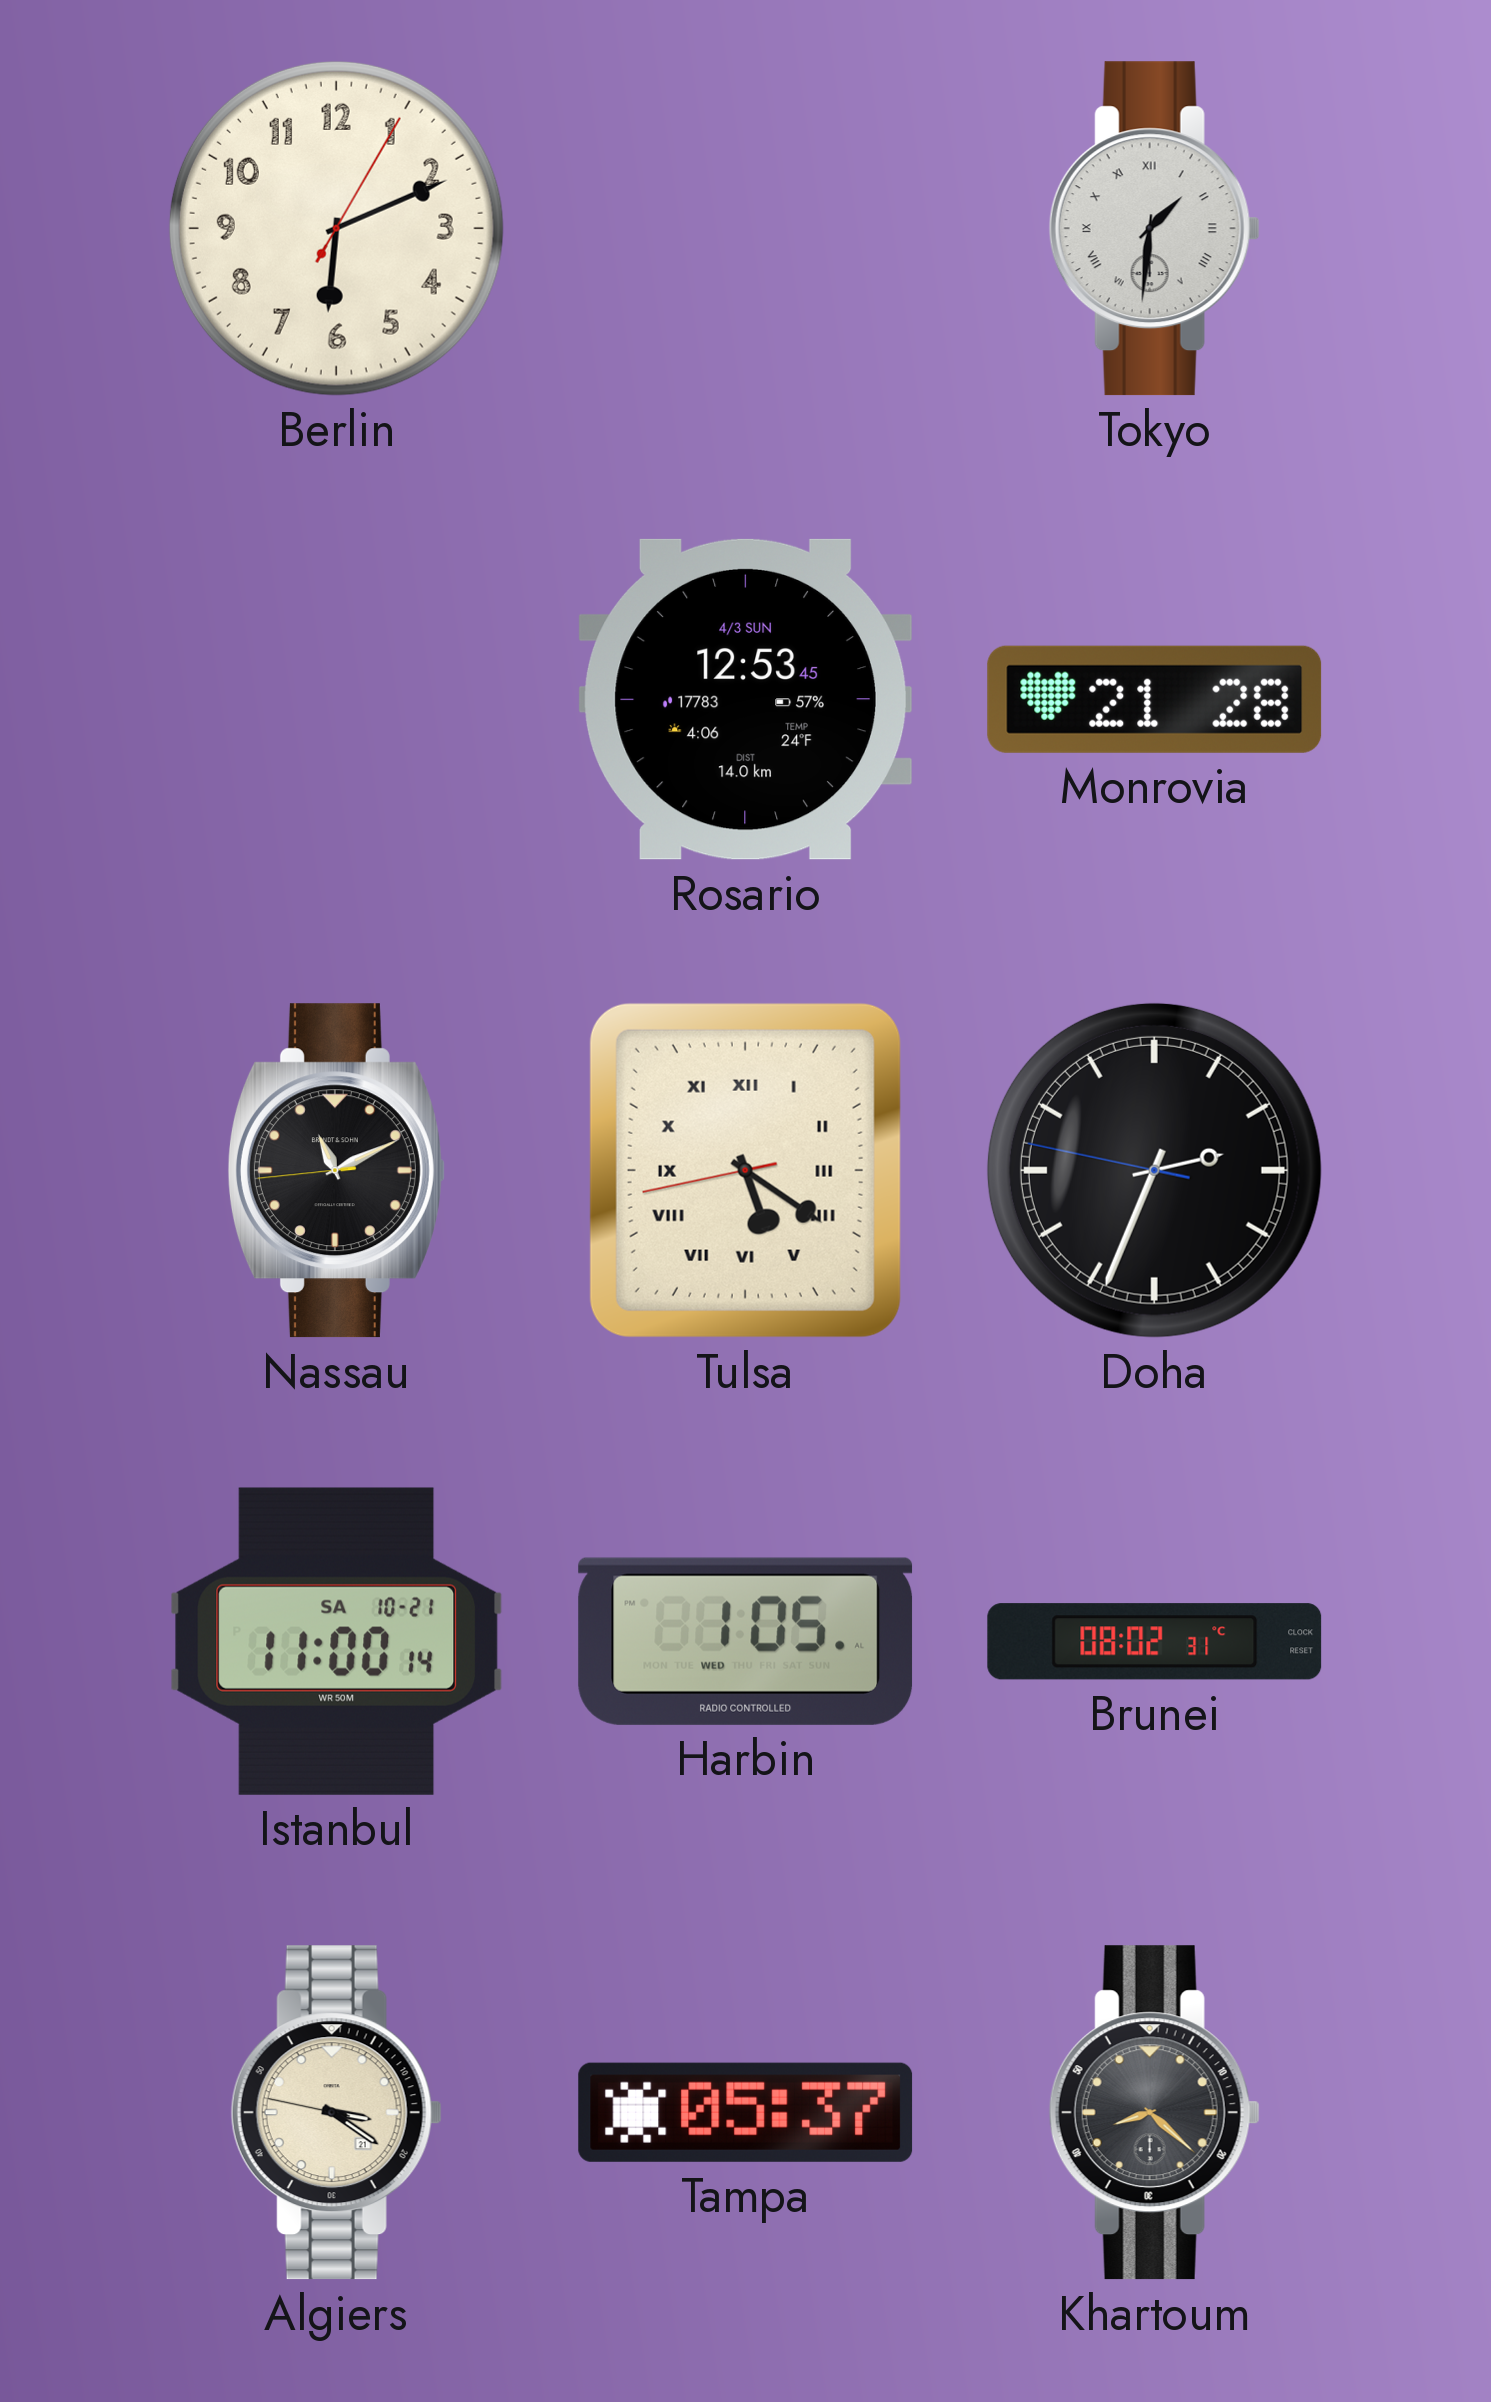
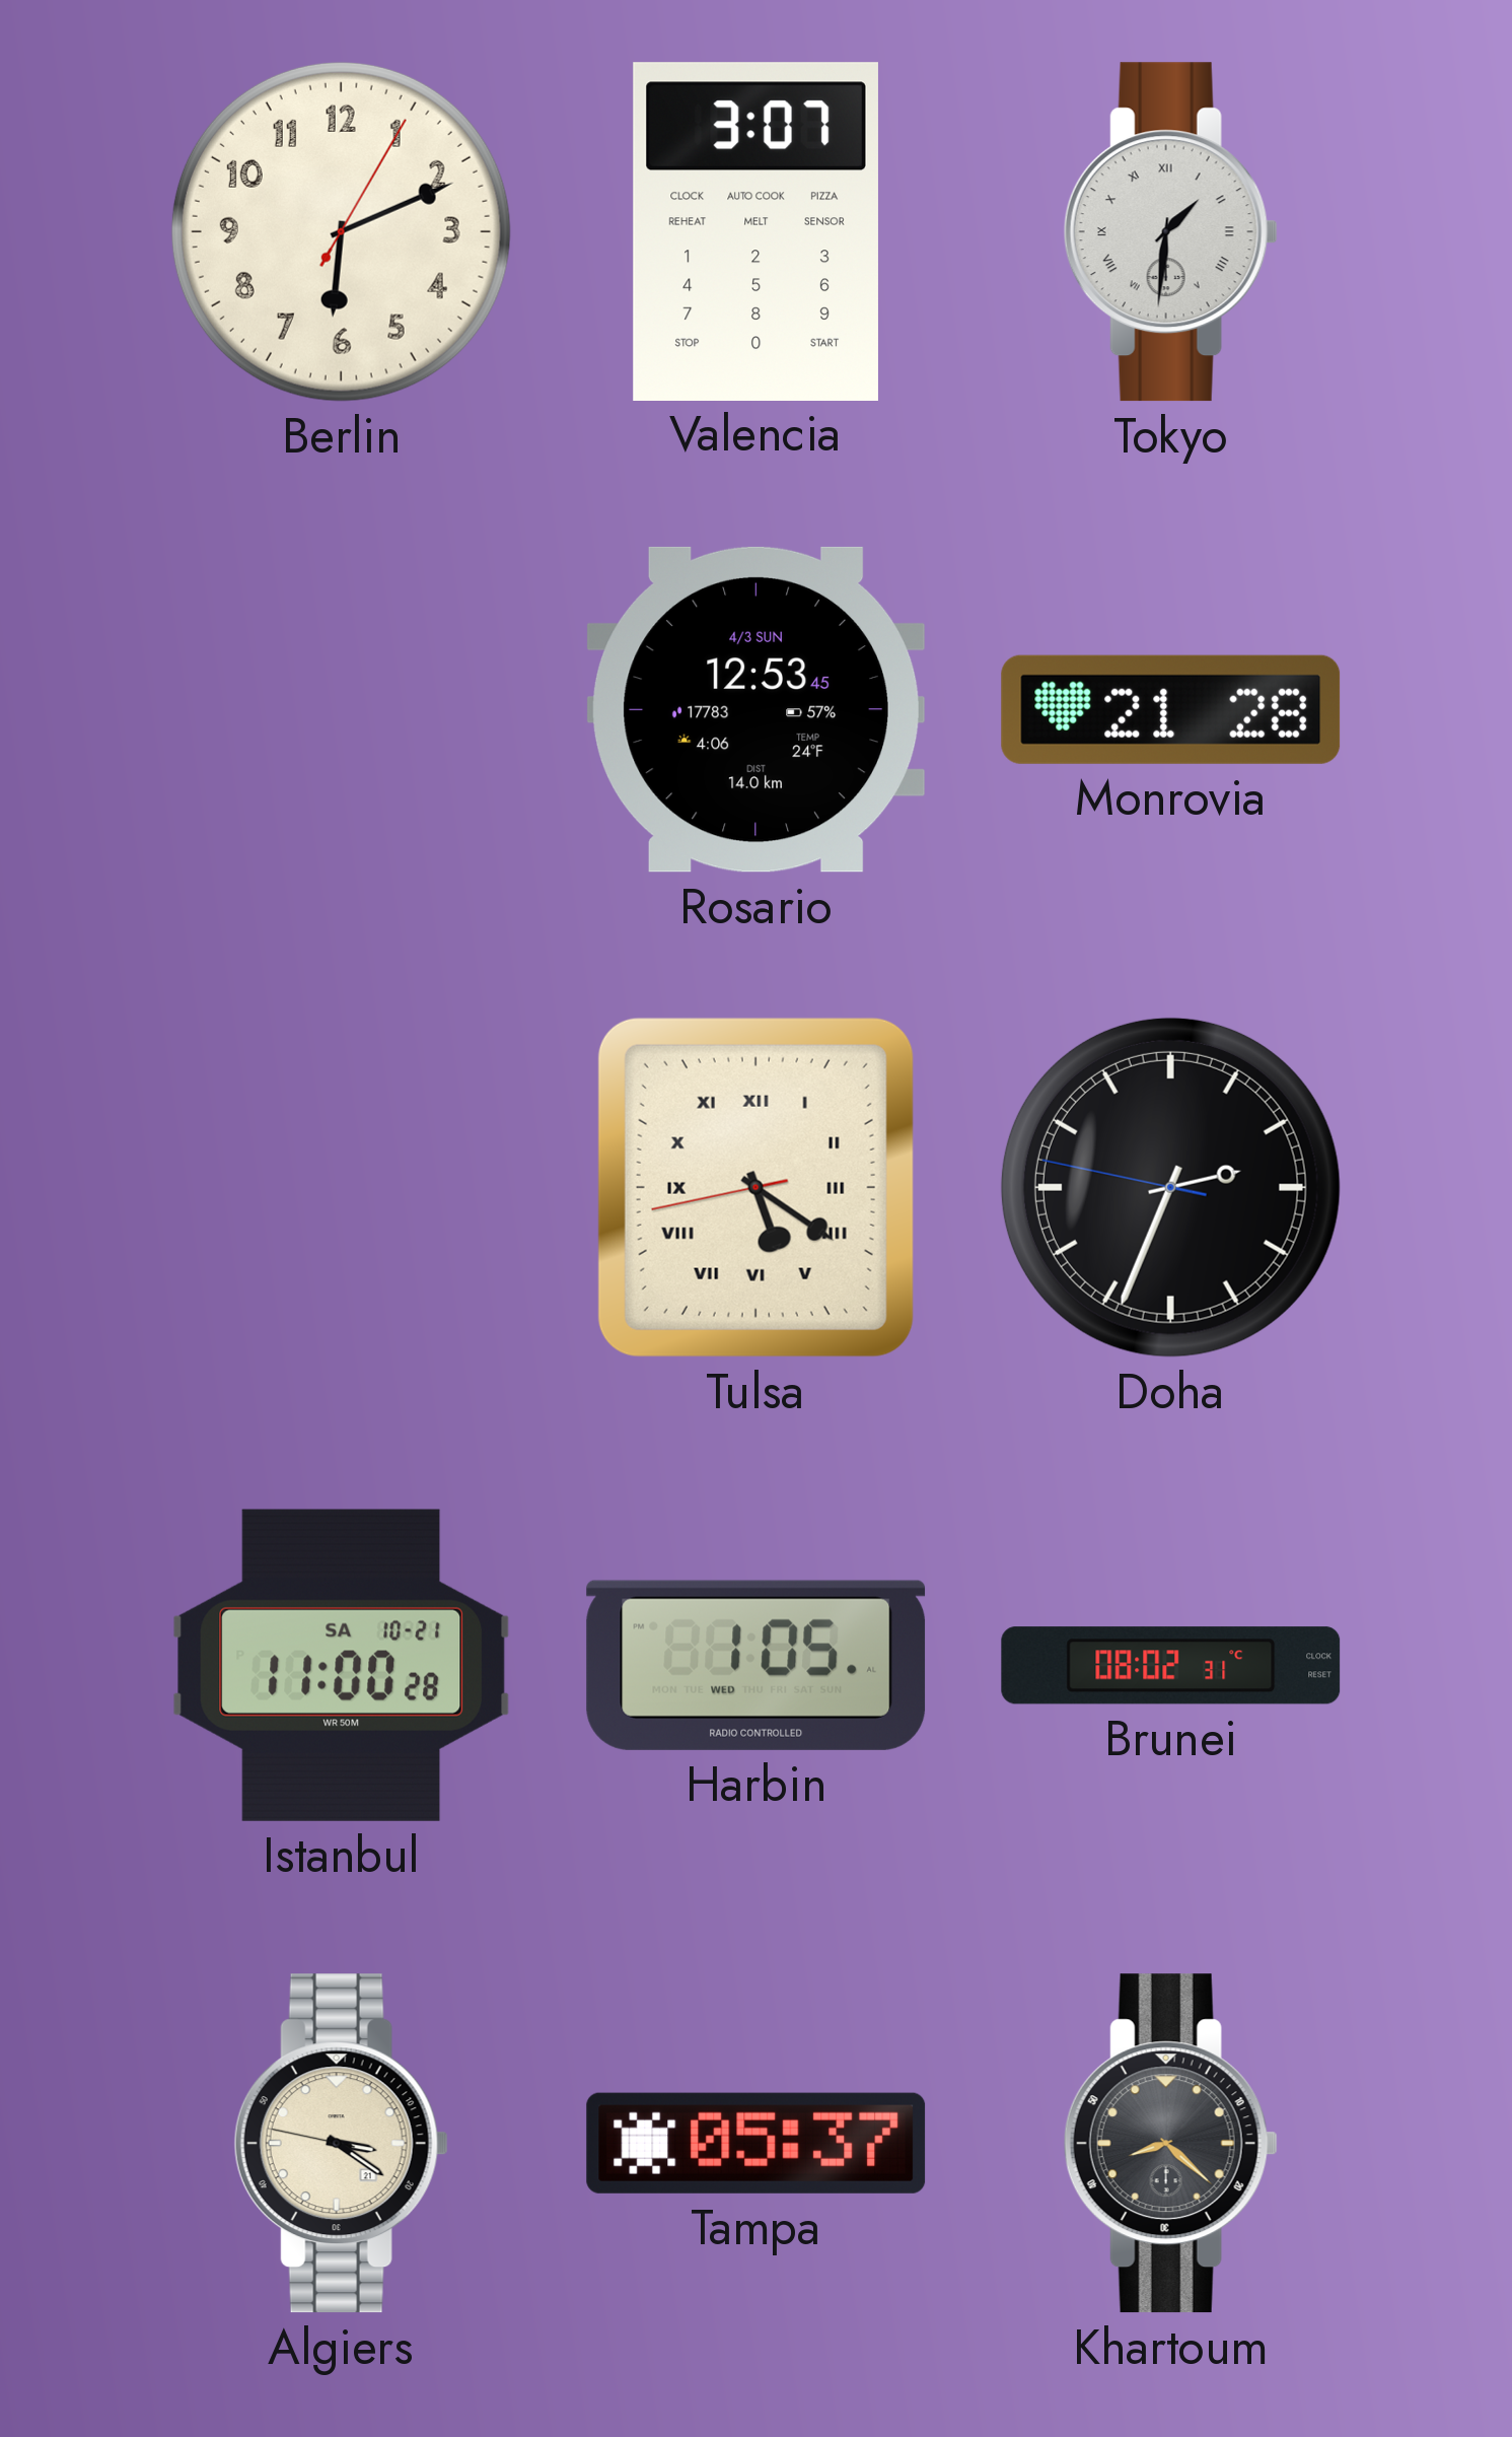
Valencia: none -> 3:07
Nassau: 11:10 -> none
Istanbul: 11:00:14 -> 11:00:28
